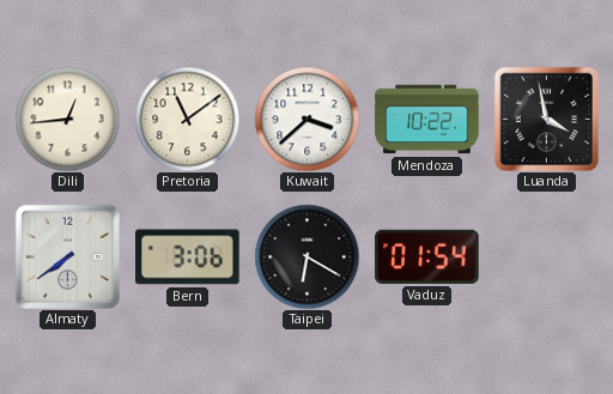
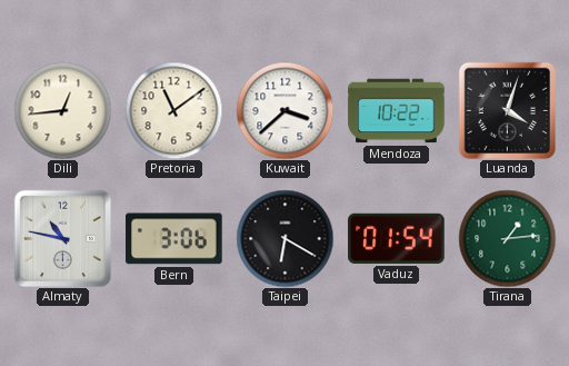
Luanda: 3:58 -> 4:03
Almaty: 7:39 -> 10:47
Tirana: none -> 1:14
